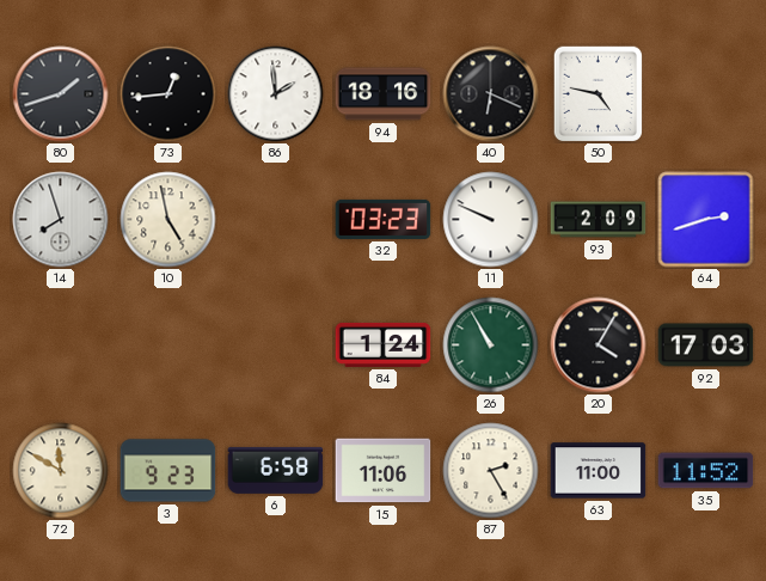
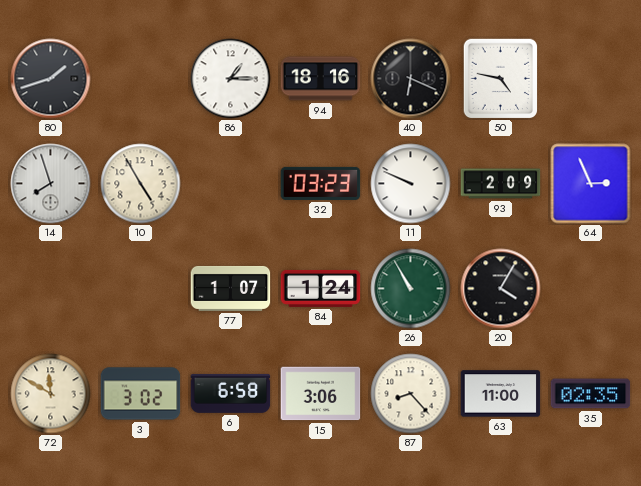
73: 12:44 -> none
86: 1:59 -> 1:15
10: 4:58 -> 4:55
64: 2:42 -> 2:56
77: none -> 1:07
92: 17:03 -> none
3: 9:23 -> 3:02
15: 11:06 -> 3:06
87: 2:25 -> 8:23
35: 11:52 -> 02:35
